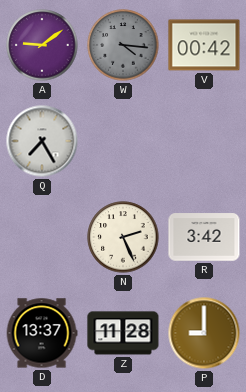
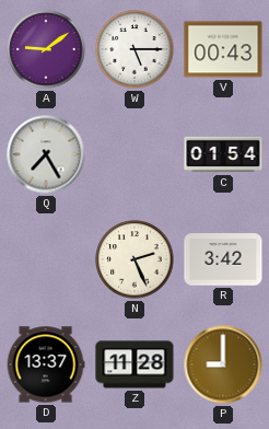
W: 4:16 -> 5:15
W dial: grey -> white
V: 00:42 -> 00:43
C: none -> 01:54
